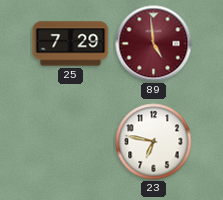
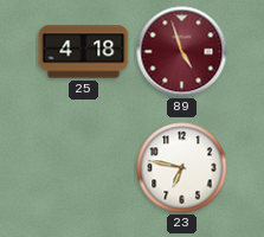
25: 7:29 -> 4:18
89: 4:59 -> 4:57
